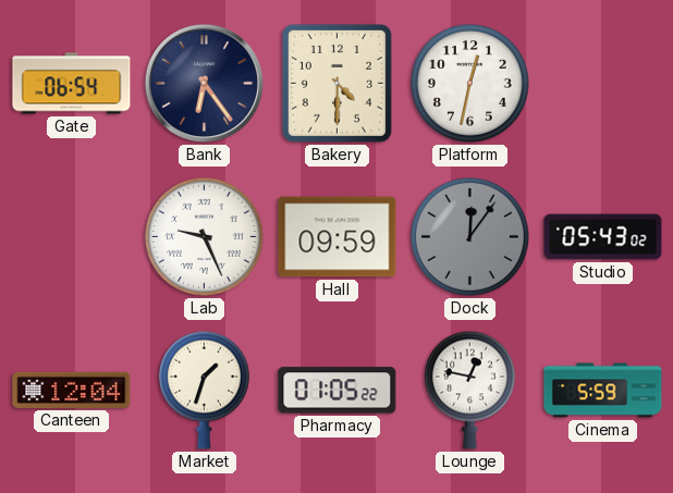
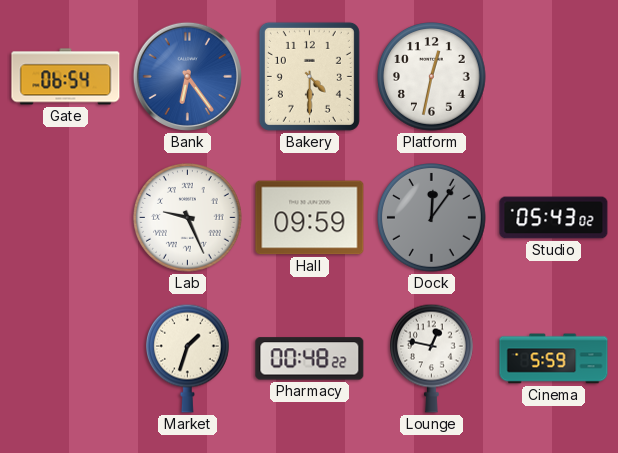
Bank dial: navy -> blue
Canteen: 12:04 -> none
Pharmacy: 01:05 -> 00:48
